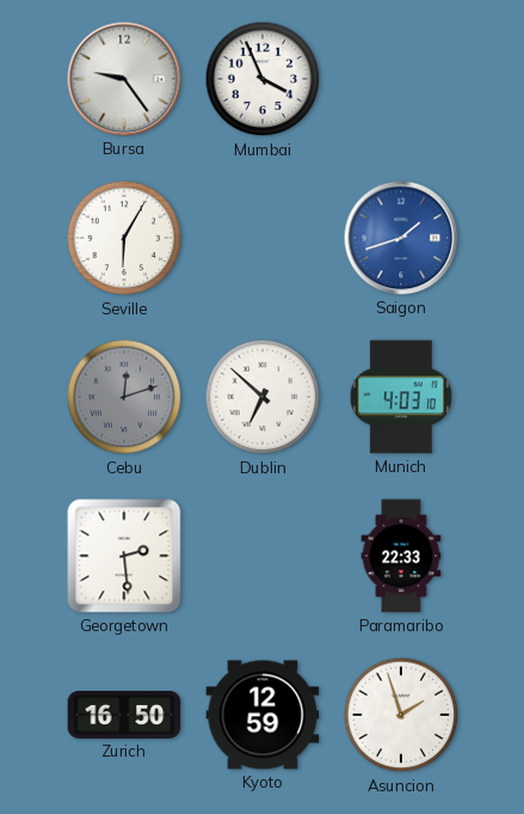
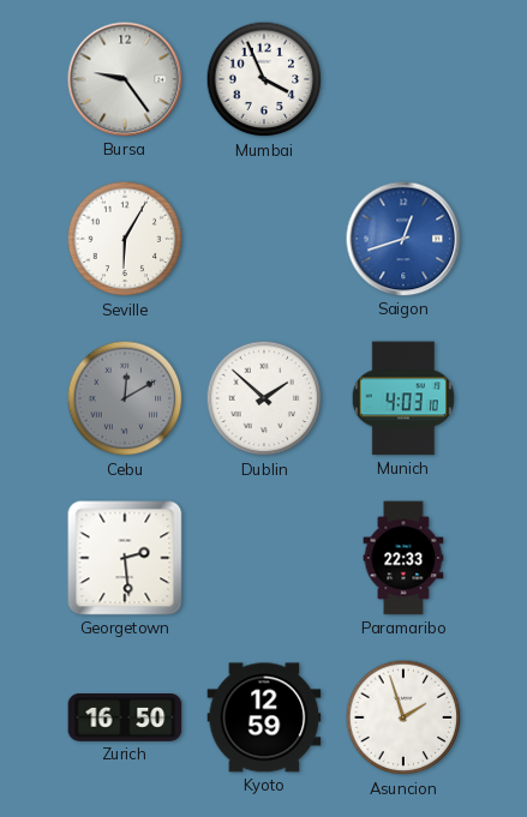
Saigon: 1:42 -> 12:42
Cebu: 12:12 -> 12:10
Dublin: 6:52 -> 1:52
